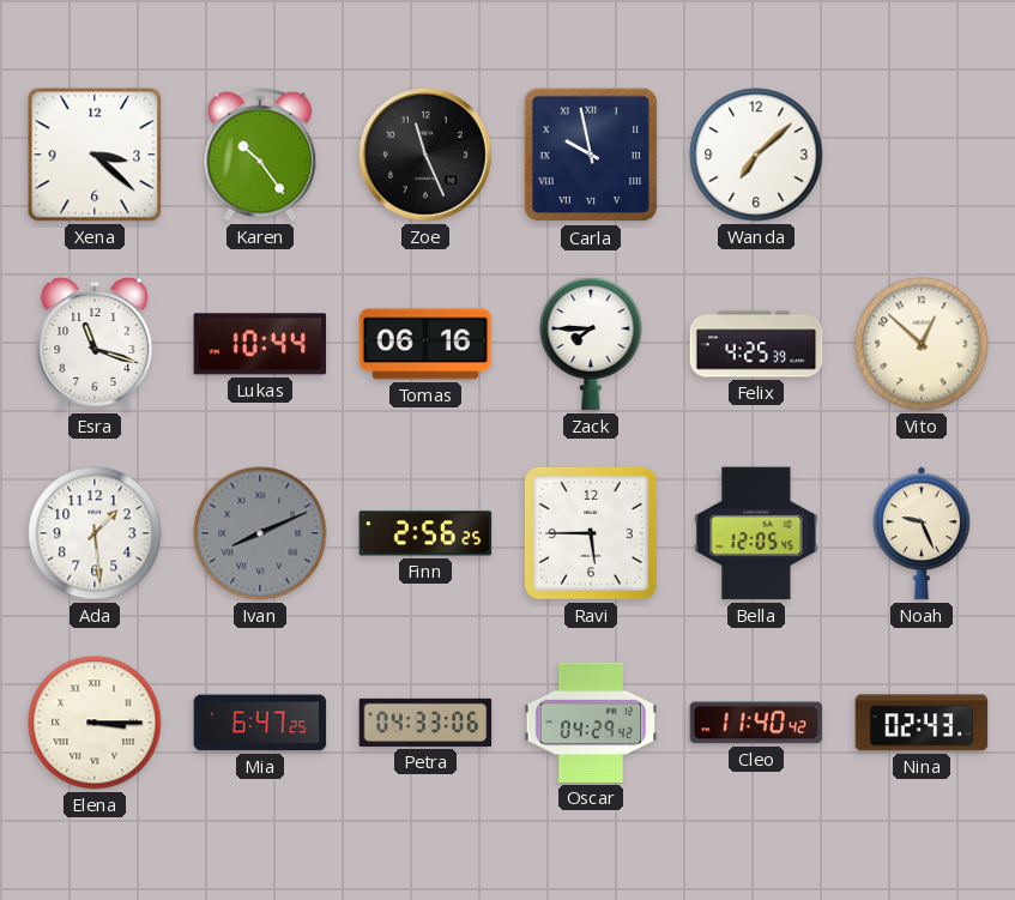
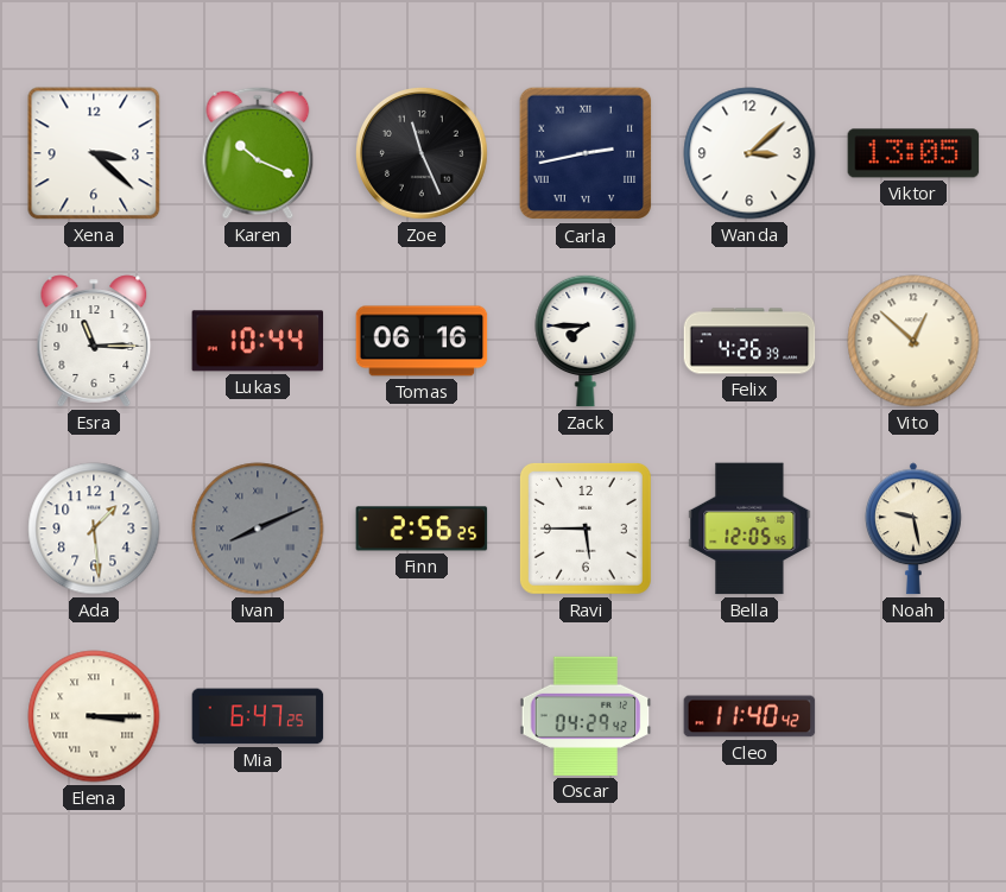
Karen: 10:24 -> 10:19
Carla: 9:58 -> 2:43
Wanda: 7:08 -> 3:08
Viktor: none -> 13:05
Esra: 11:18 -> 11:15
Felix: 4:25 -> 4:26
Noah: 9:26 -> 9:28
Petra: 04:33 -> none
Nina: 02:43 -> none
